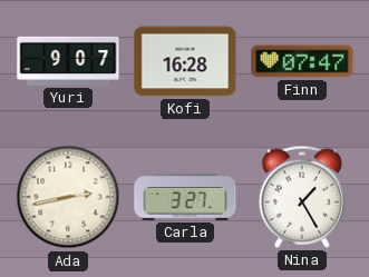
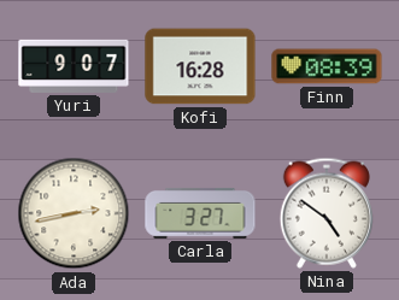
Finn: 07:47 -> 08:39
Nina: 1:25 -> 4:51
